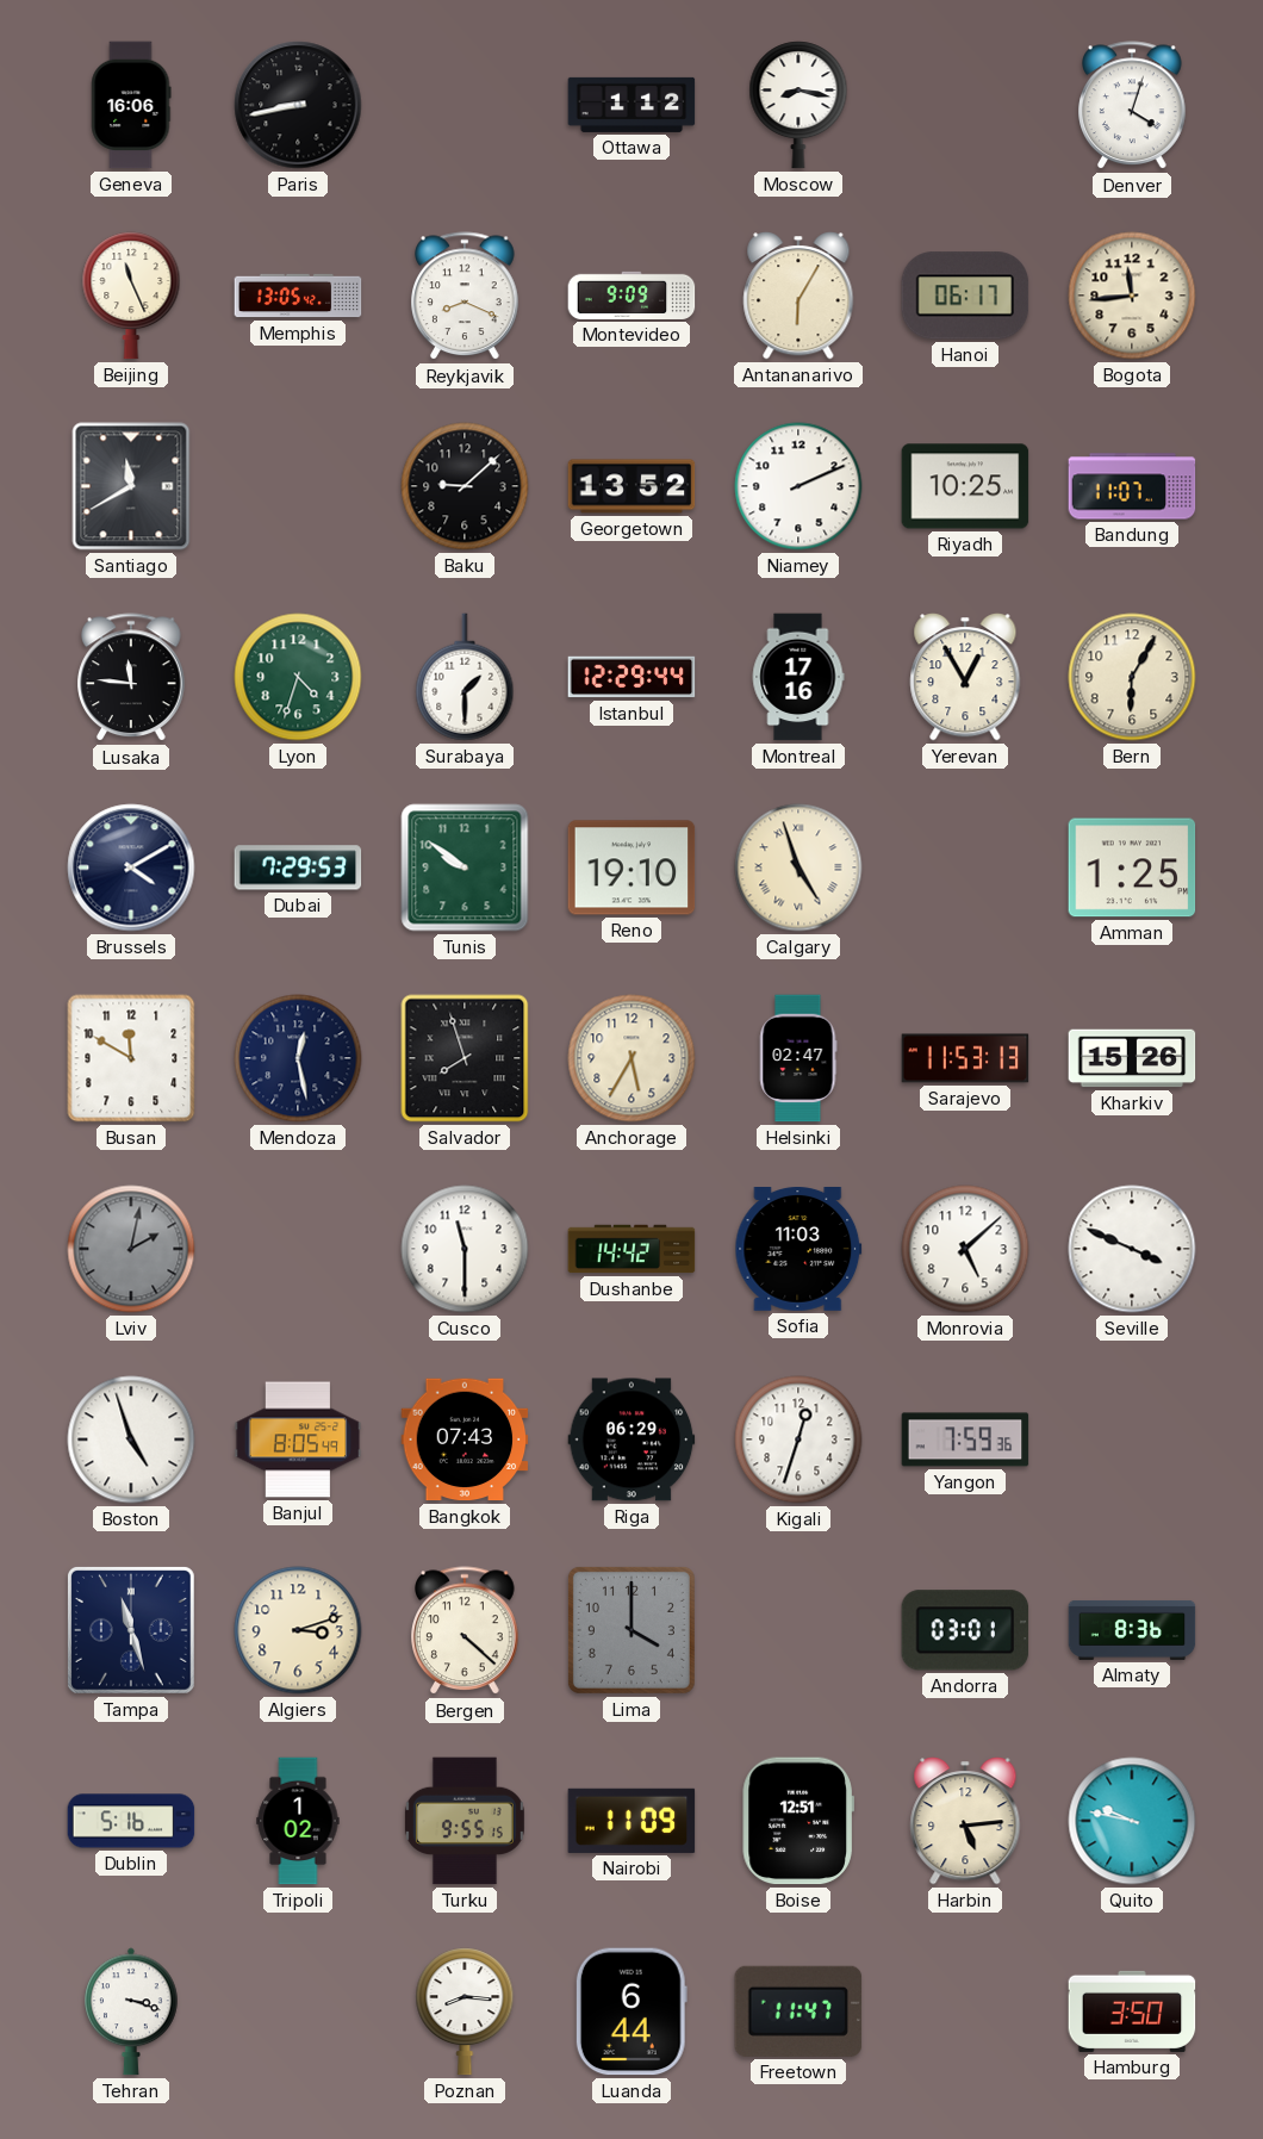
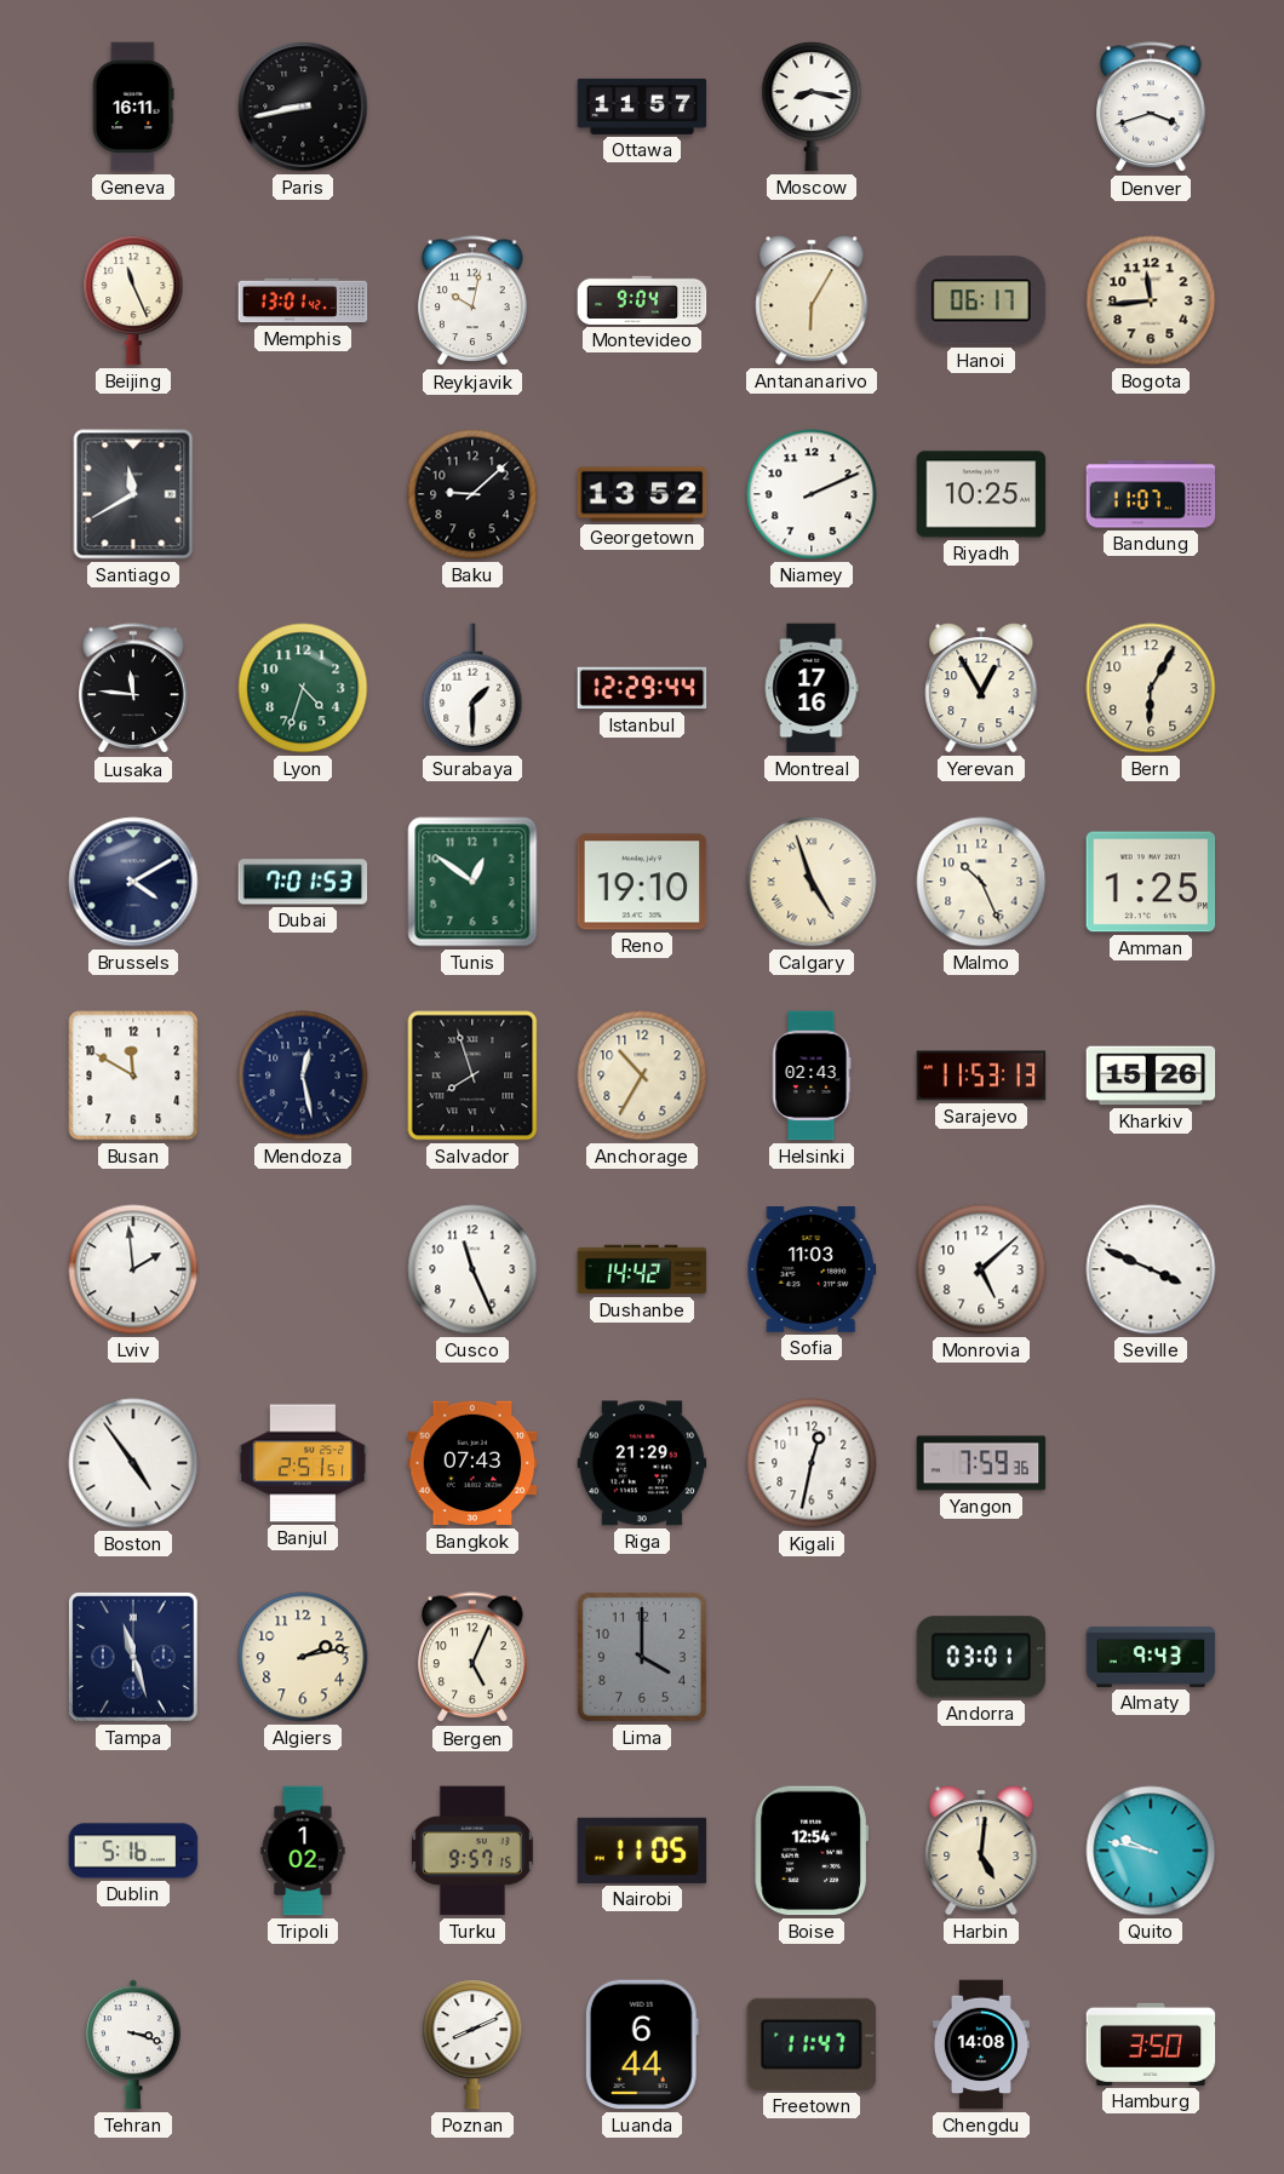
Geneva: 16:06 -> 16:11
Ottawa: 1:12 -> 11:57
Denver: 4:03 -> 3:42
Memphis: 13:05 -> 13:01
Reykjavik: 8:19 -> 10:02
Montevideo: 9:09 -> 9:04
Dubai: 7:29 -> 7:01
Tunis: 9:51 -> 12:51
Malmo: none -> 10:26
Anchorage: 5:35 -> 10:35
Helsinki: 02:47 -> 02:43
Lviv: 2:02 -> 1:59
Lviv dial: grey -> white
Cusco: 11:30 -> 11:26
Boston: 4:57 -> 4:54
Banjul: 8:05 -> 2:51
Riga: 06:29 -> 21:29
Kigali: 12:33 -> 12:32
Algiers: 3:12 -> 2:13
Bergen: 4:22 -> 5:04
Almaty: 8:36 -> 9:43
Turku: 9:55 -> 9:57
Nairobi: 11:09 -> 11:05
Boise: 12:51 -> 12:54
Harbin: 5:14 -> 5:01
Poznan: 8:16 -> 8:11
Chengdu: none -> 14:08
